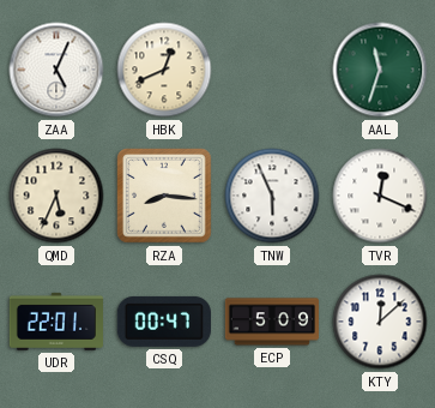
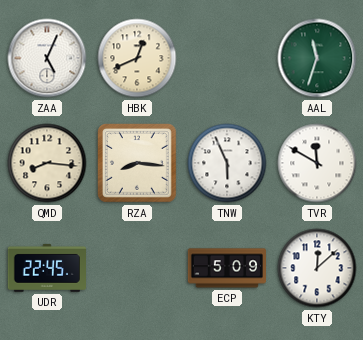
QMD: 5:34 -> 8:16
TVR: 12:19 -> 11:50
UDR: 22:01 -> 22:45
CSQ: 00:47 -> none
